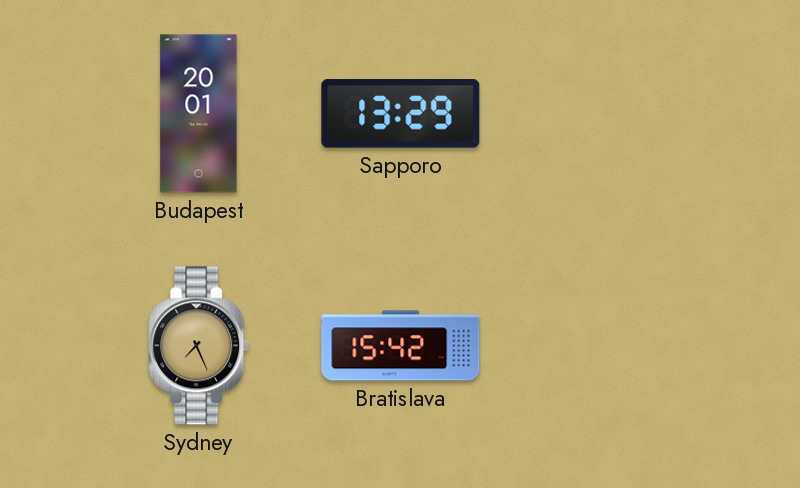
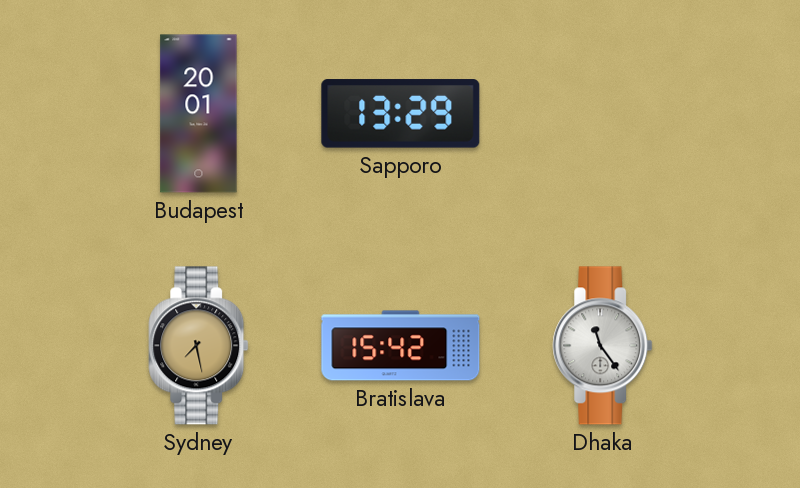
Sydney: 7:26 -> 7:28
Dhaka: none -> 11:24
